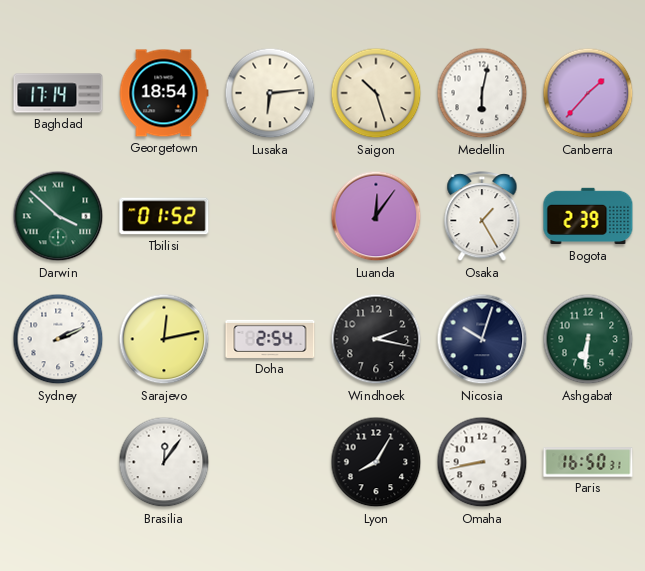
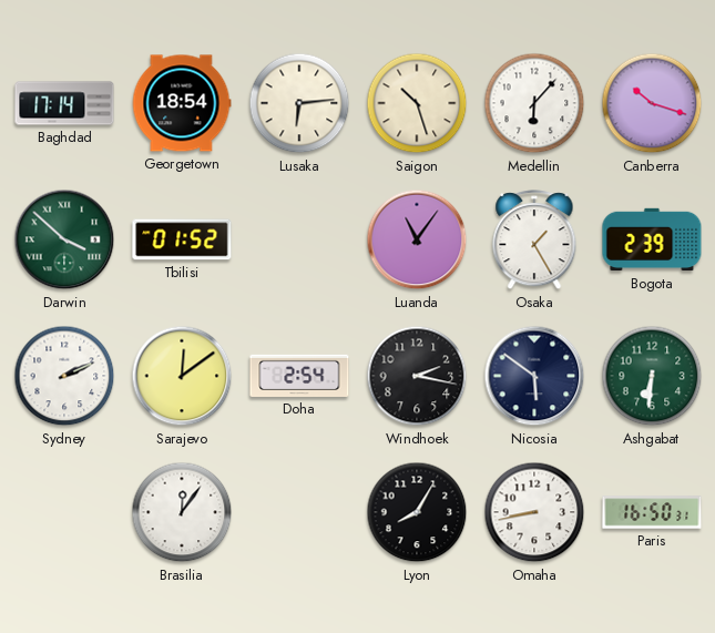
Medellin: 6:02 -> 6:07
Canberra: 1:37 -> 10:18
Luanda: 12:06 -> 11:06
Sarajevo: 12:13 -> 12:09
Nicosia: 10:03 -> 5:51
